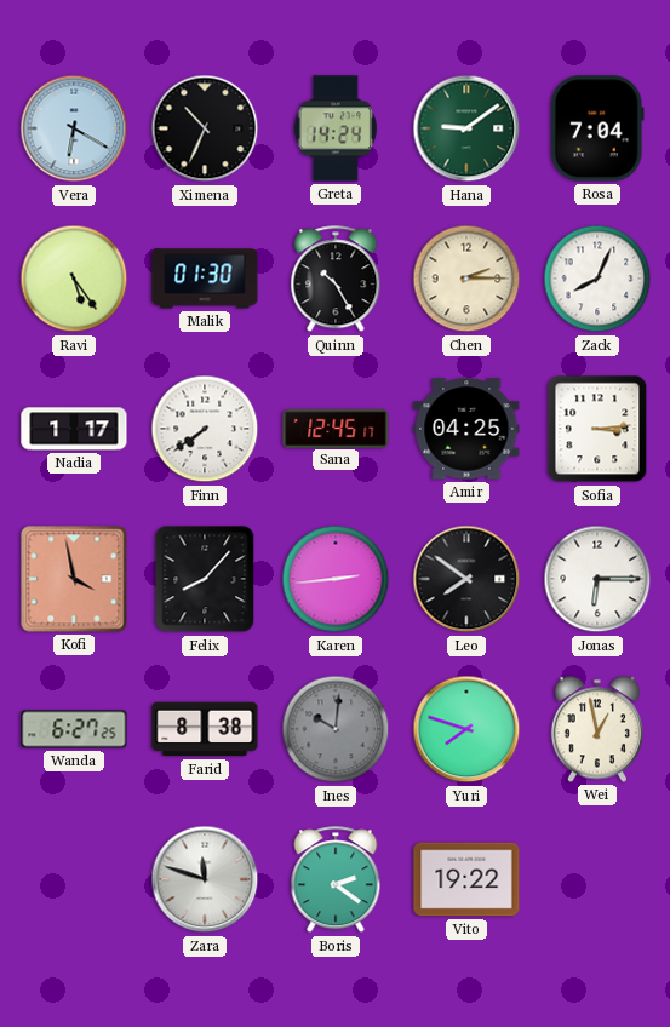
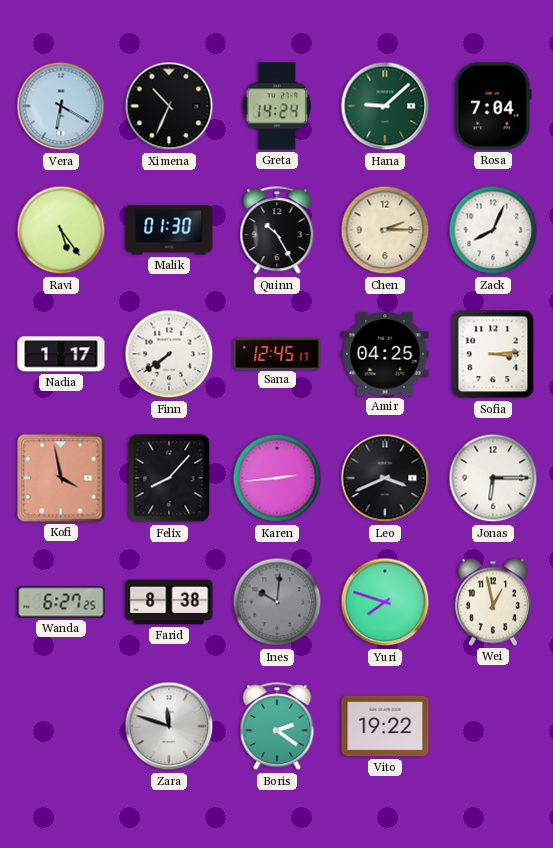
Hana: 9:09 -> 9:08
Leo: 7:51 -> 3:41
